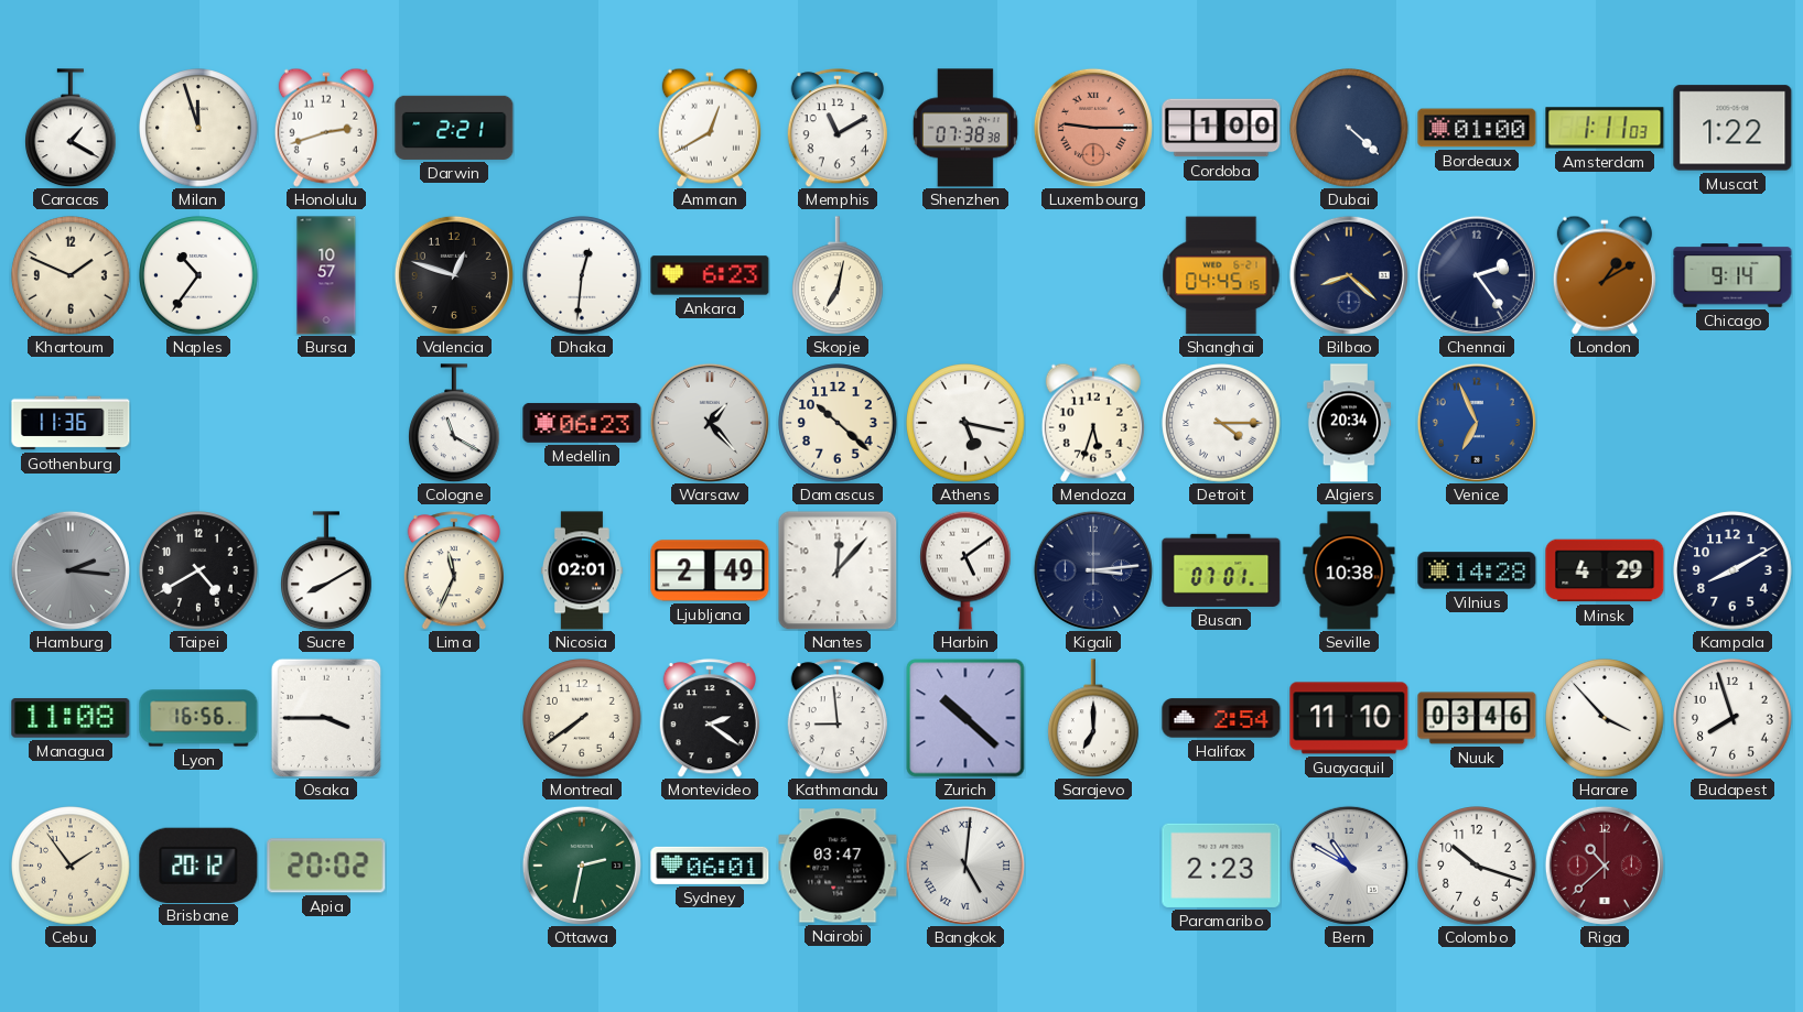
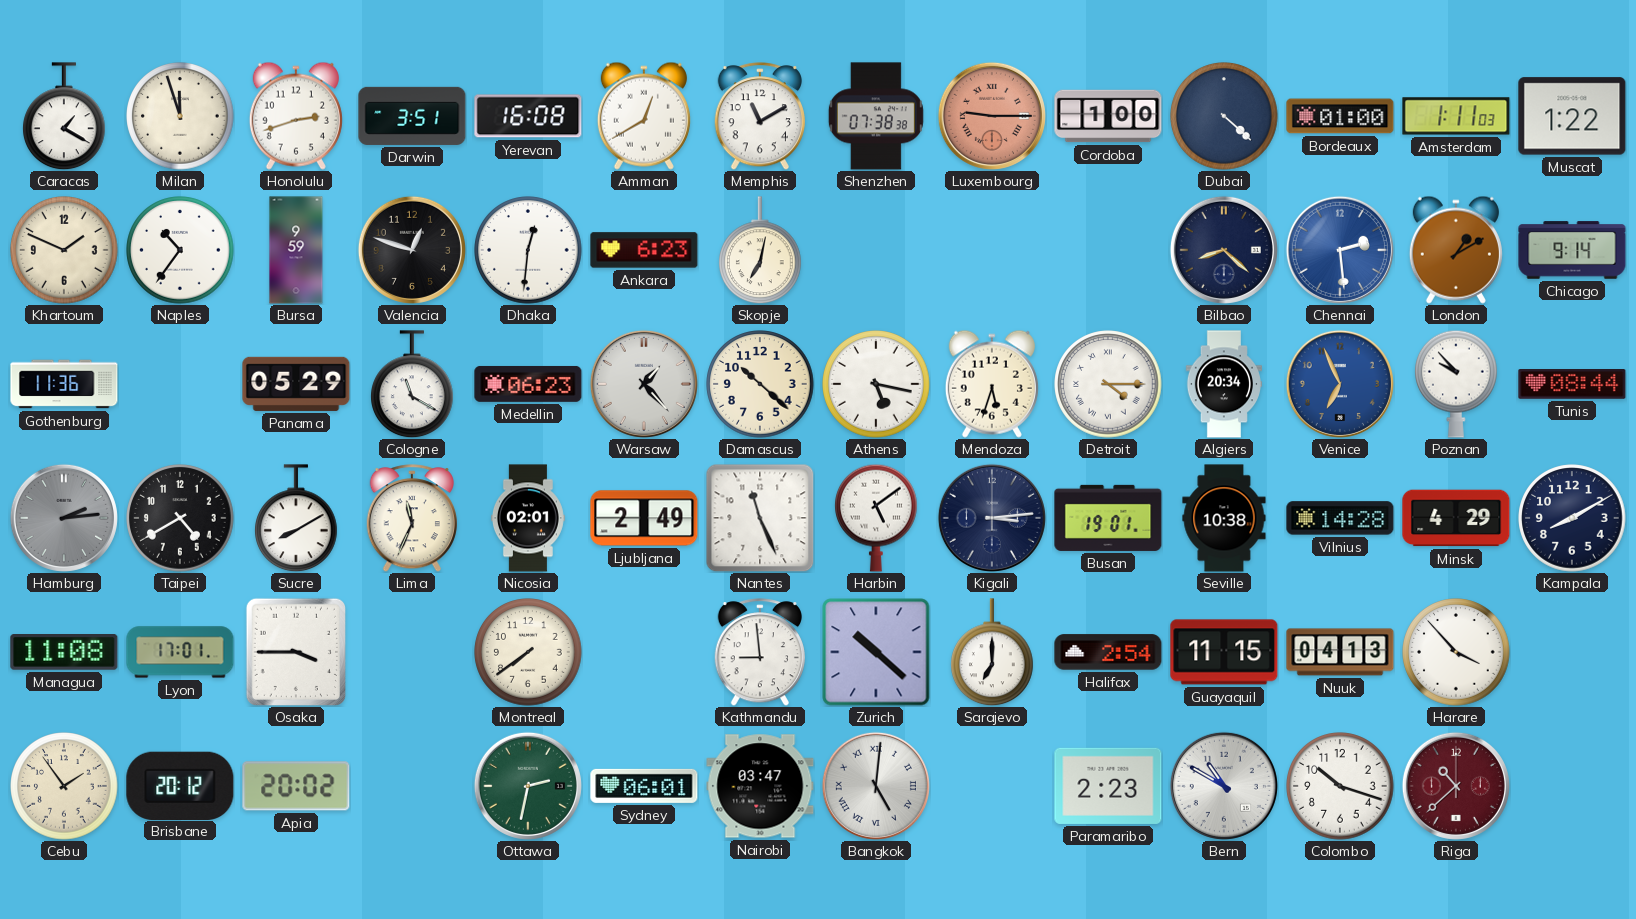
Darwin: 2:21 -> 3:51
Yerevan: none -> 16:08
Bursa: 10:57 -> 9:59
Shanghai: 04:45 -> none
Chennai: 2:24 -> 2:29
Chennai dial: navy -> blue
Panama: none -> 05:29
Poznan: none -> 9:53
Tunis: none -> 08:44
Hamburg: 2:16 -> 2:14
Nantes: 12:07 -> 11:26
Busan: 07:01 -> 19:01
Lyon: 16:56 -> 17:01
Montevideo: 2:21 -> none
Guayaquil: 11:10 -> 11:15
Nuuk: 03:46 -> 04:13
Budapest: 7:57 -> none
